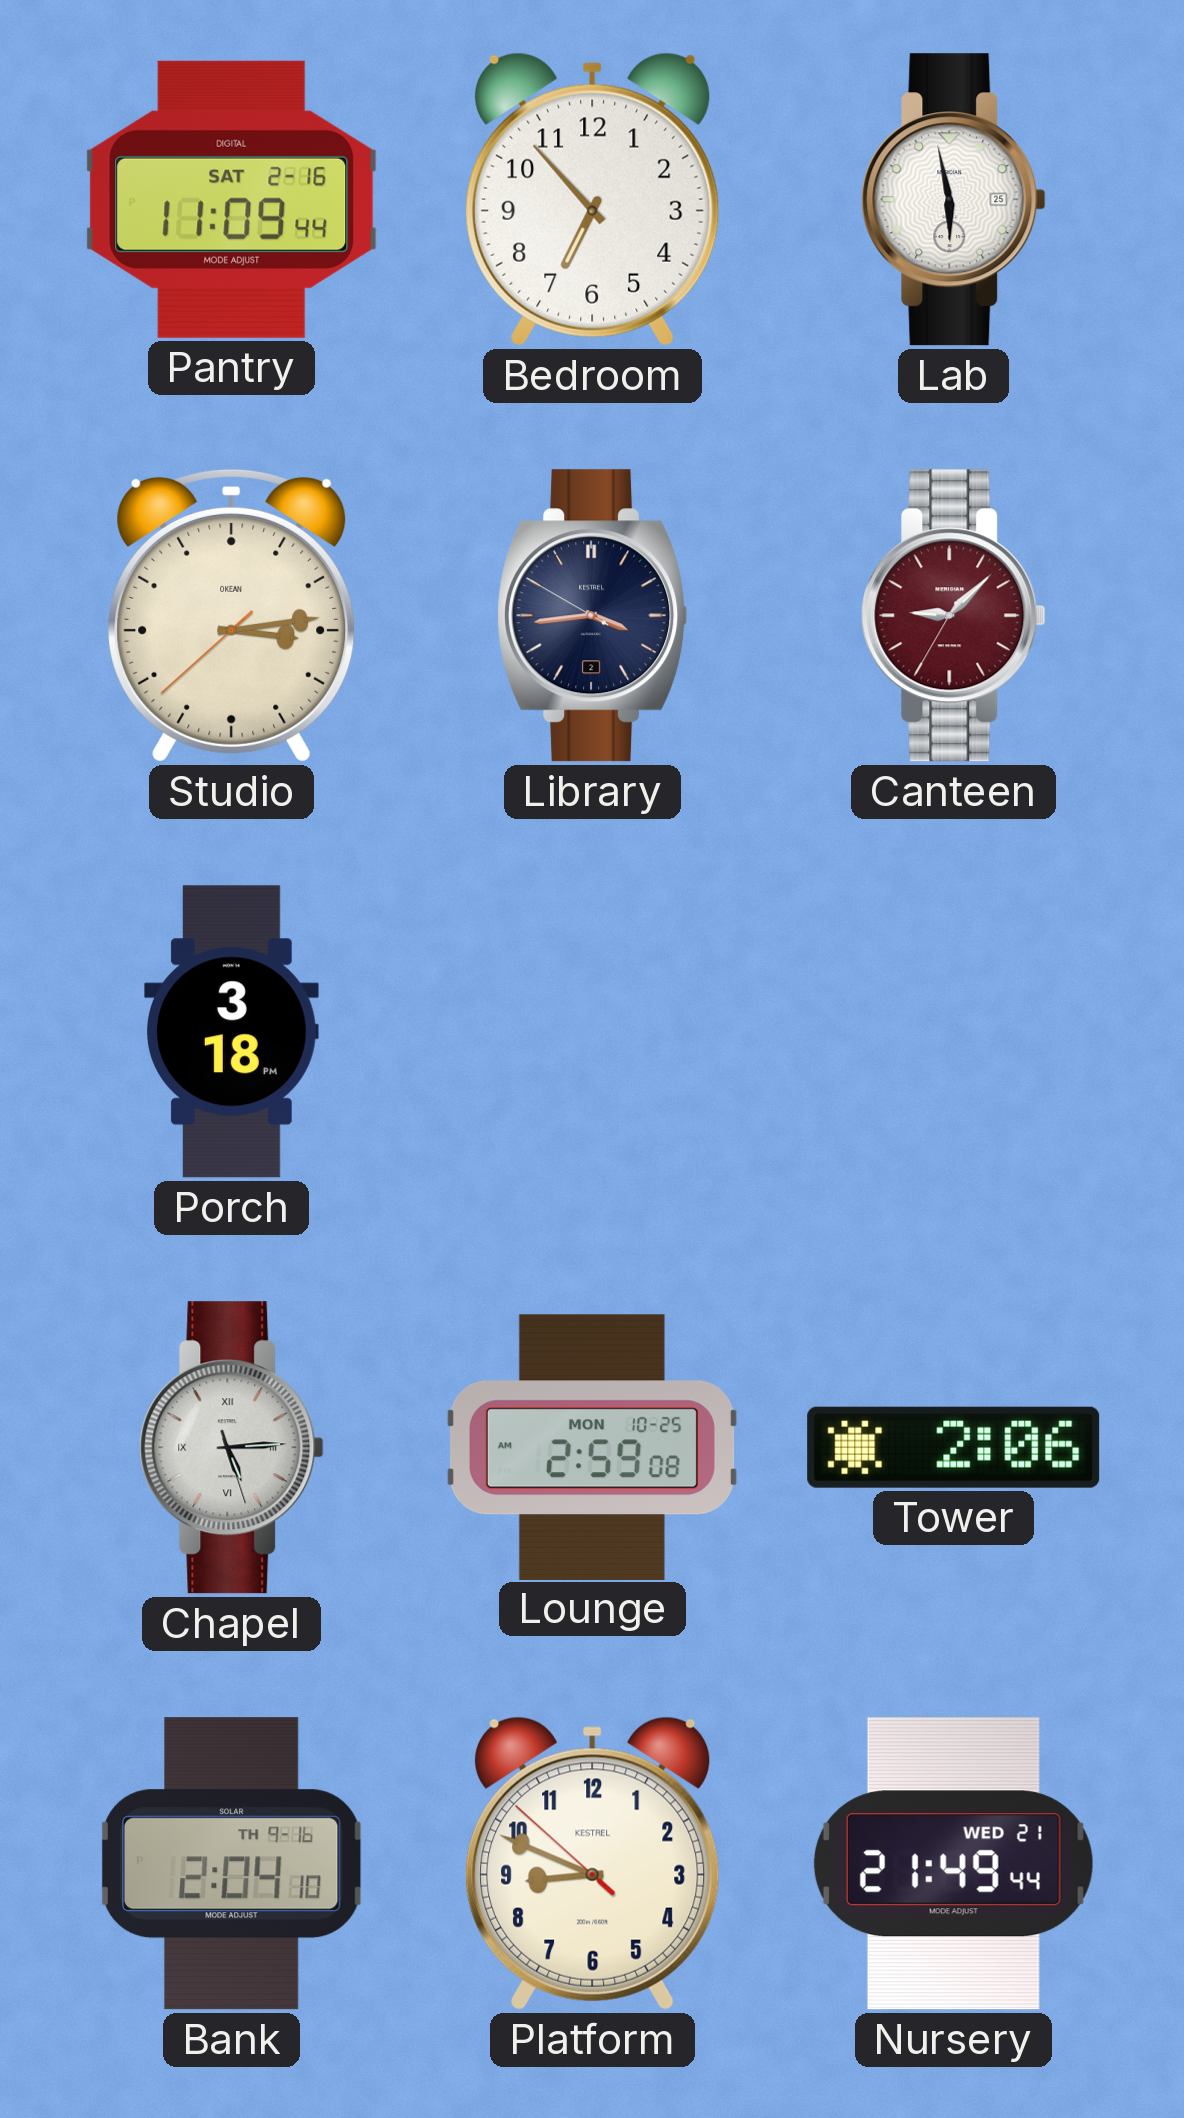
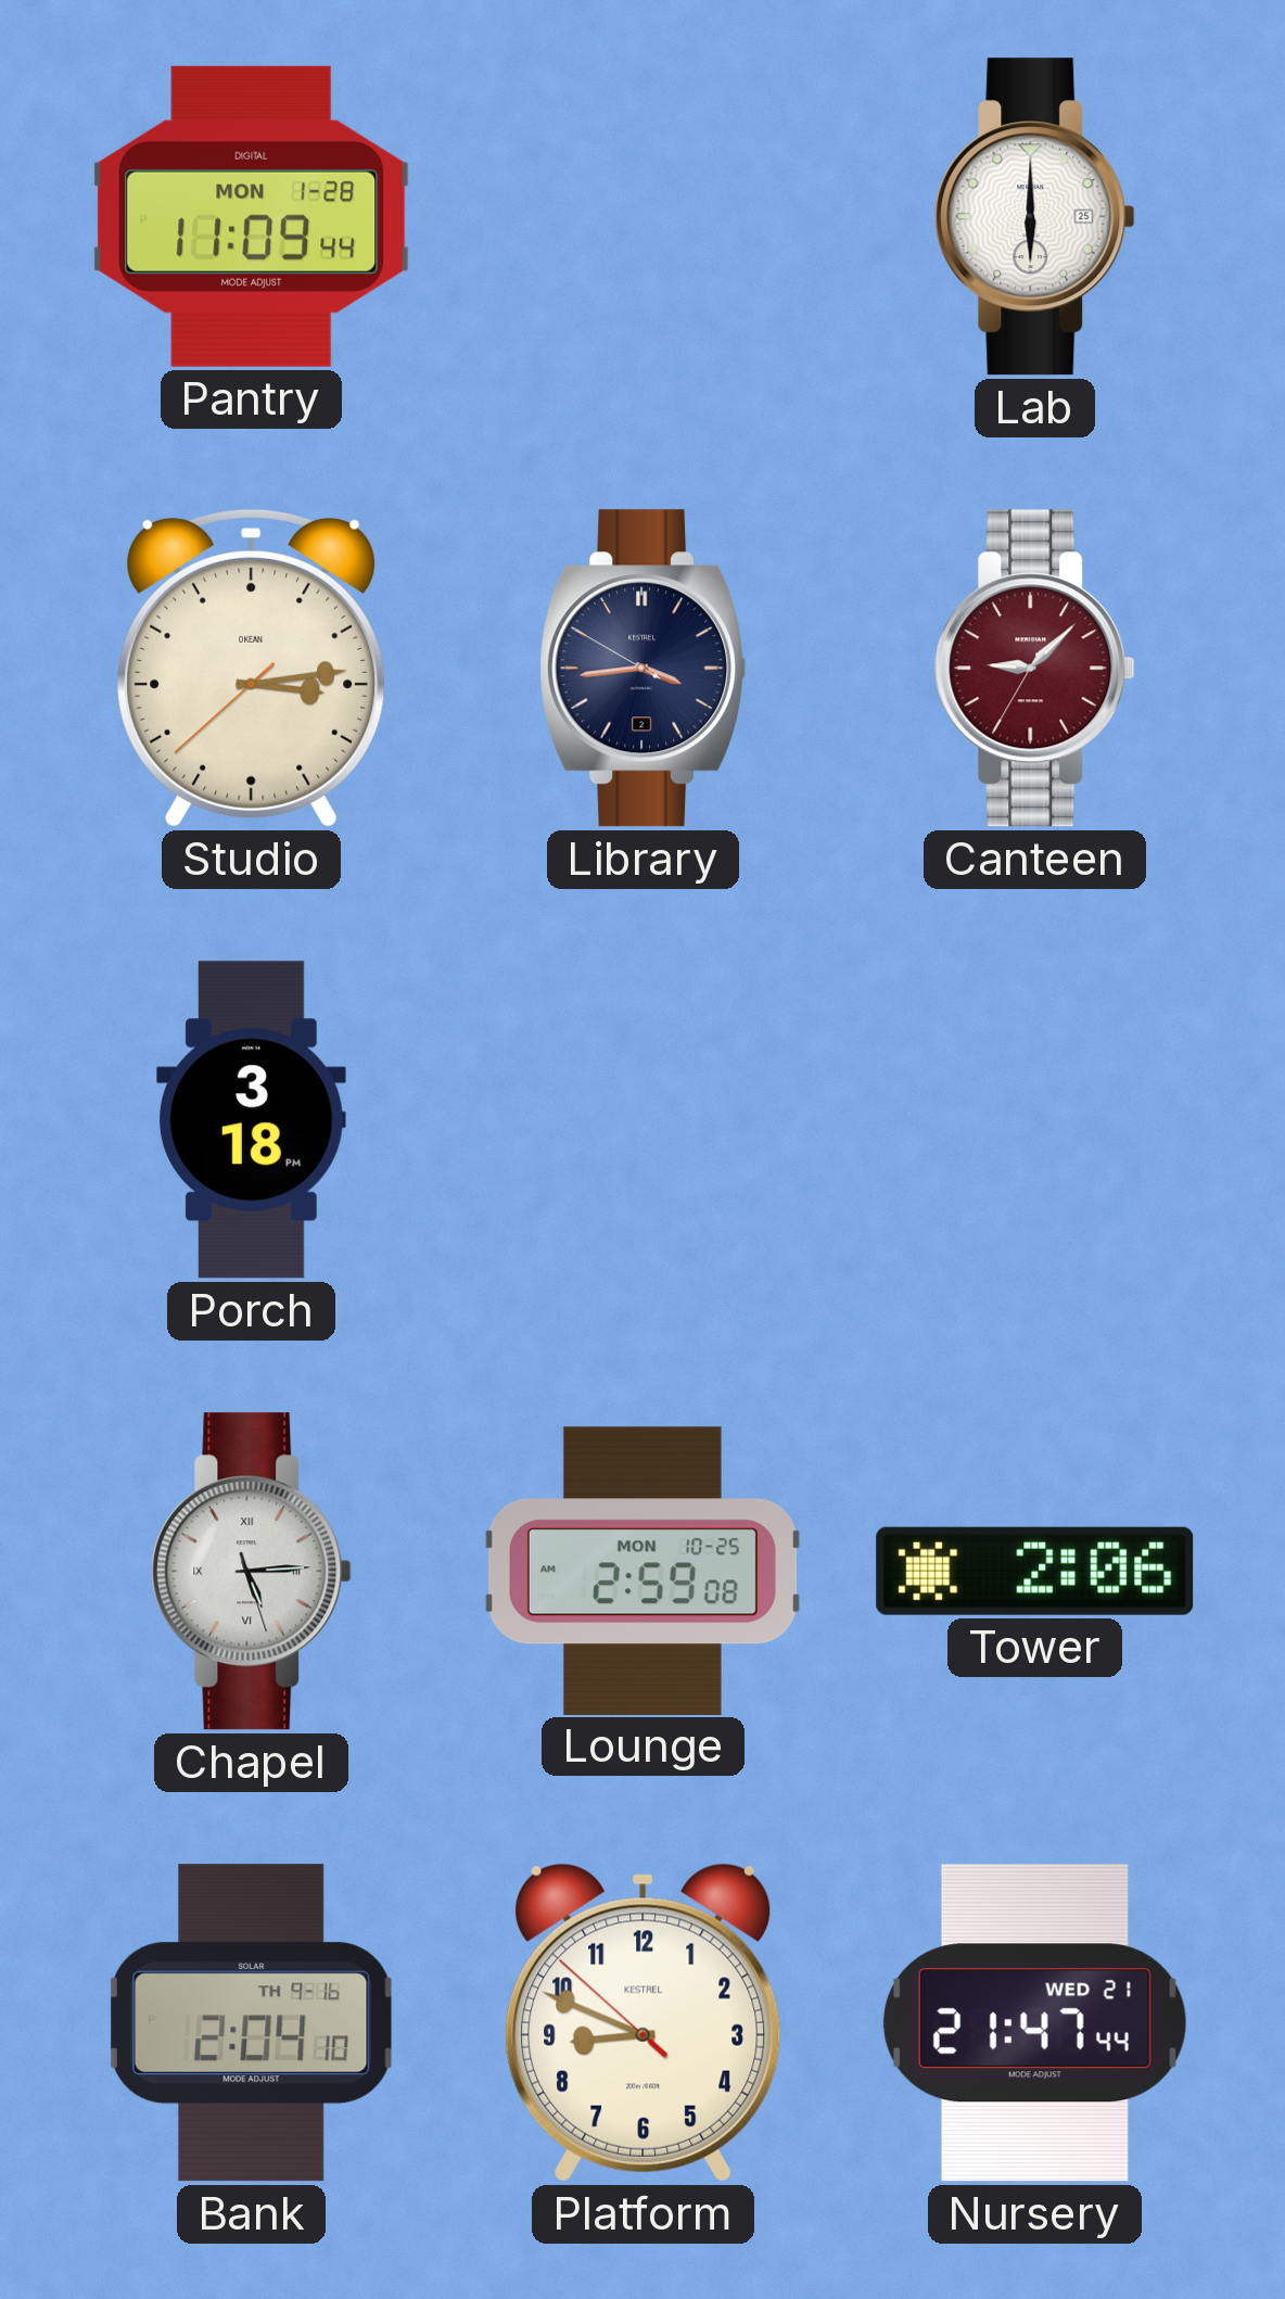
Pantry date: SAT 2-16 -> MON 1-28
Bedroom: 6:53 -> none
Lab: 5:58 -> 6:00
Nursery: 21:49 -> 21:47
